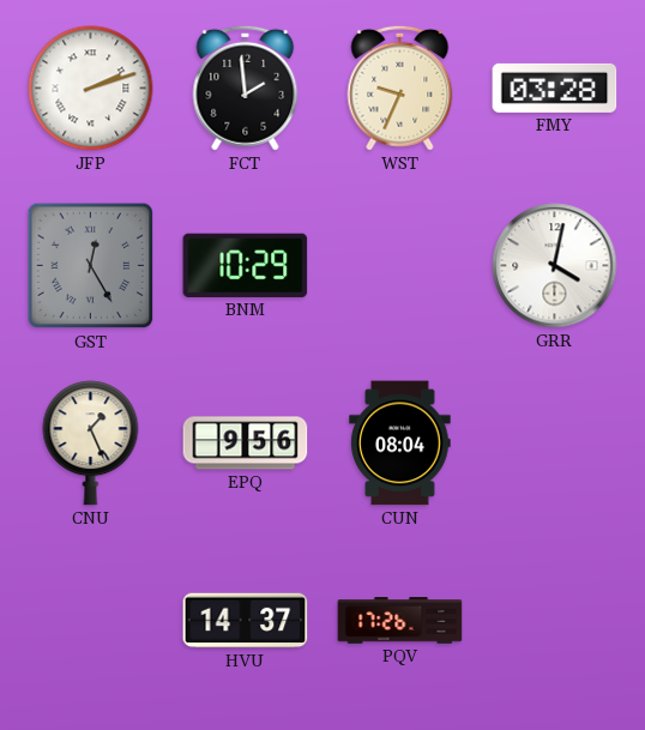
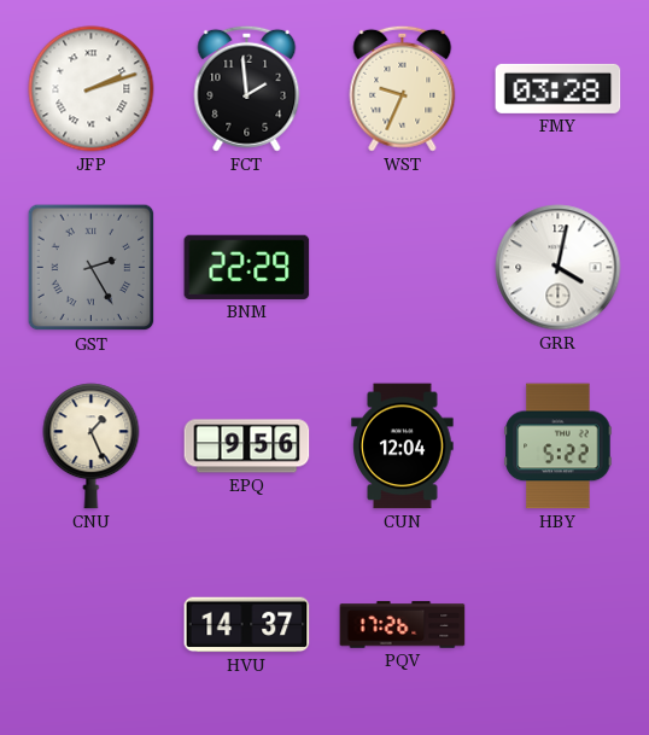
GST: 12:25 -> 2:25
BNM: 10:29 -> 22:29
CUN: 08:04 -> 12:04
HBY: none -> 5:22
